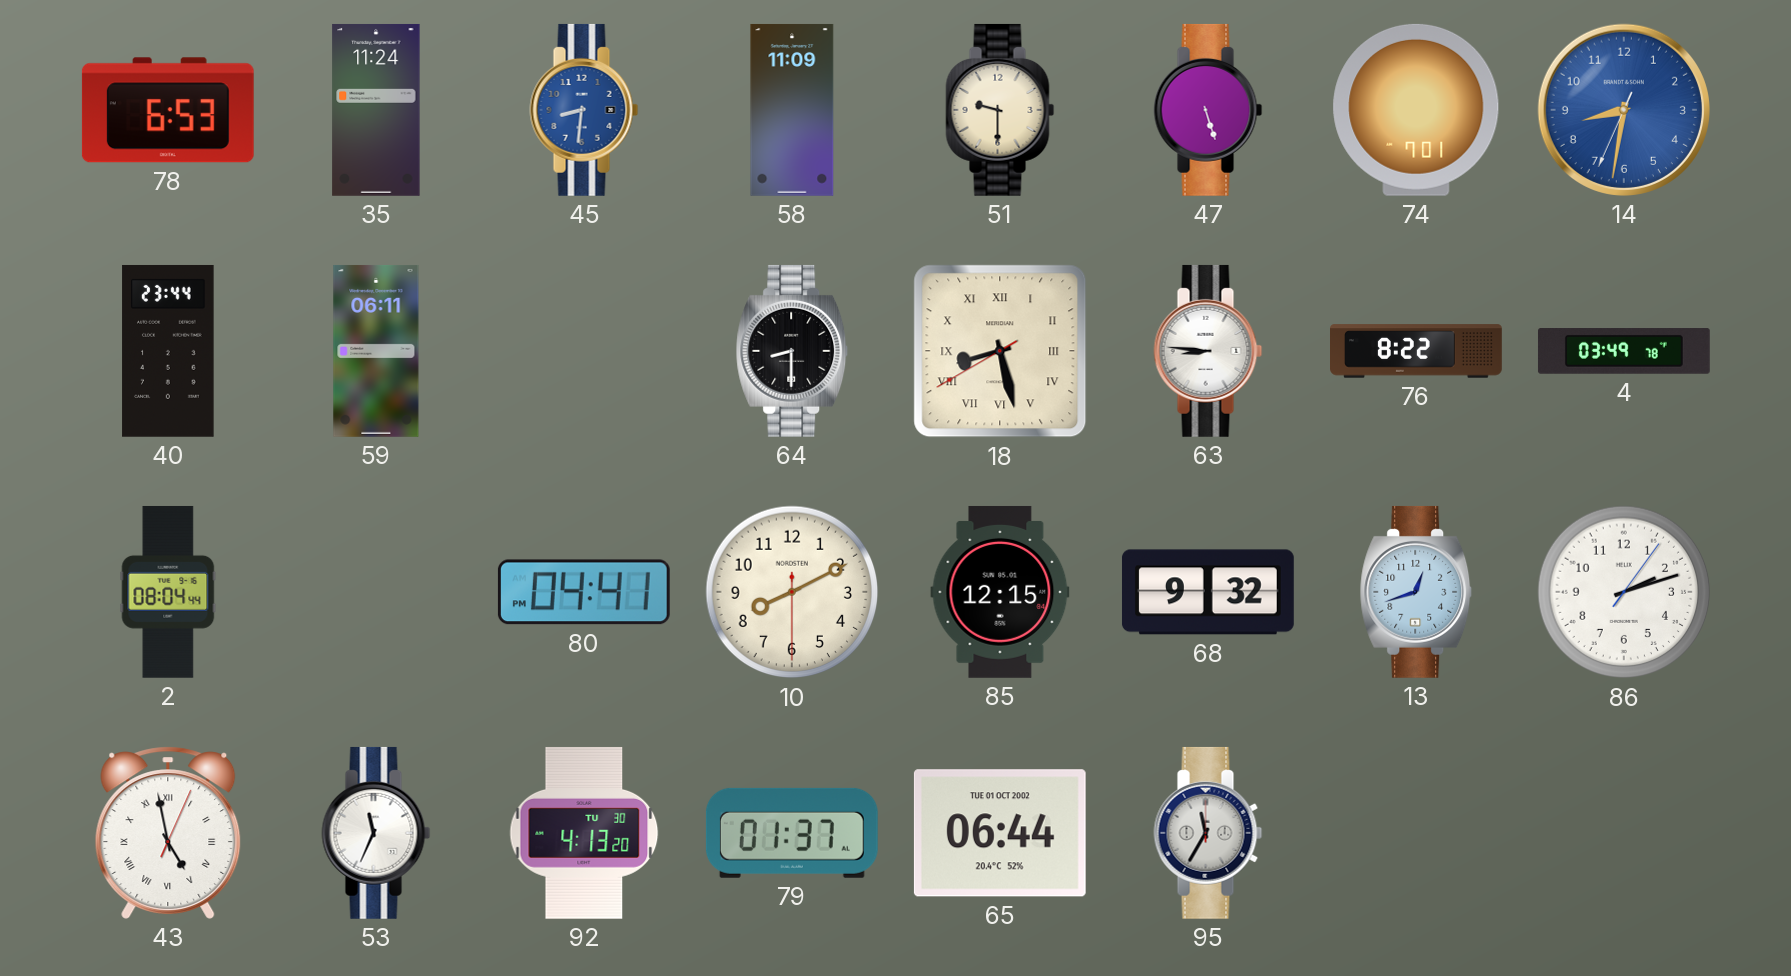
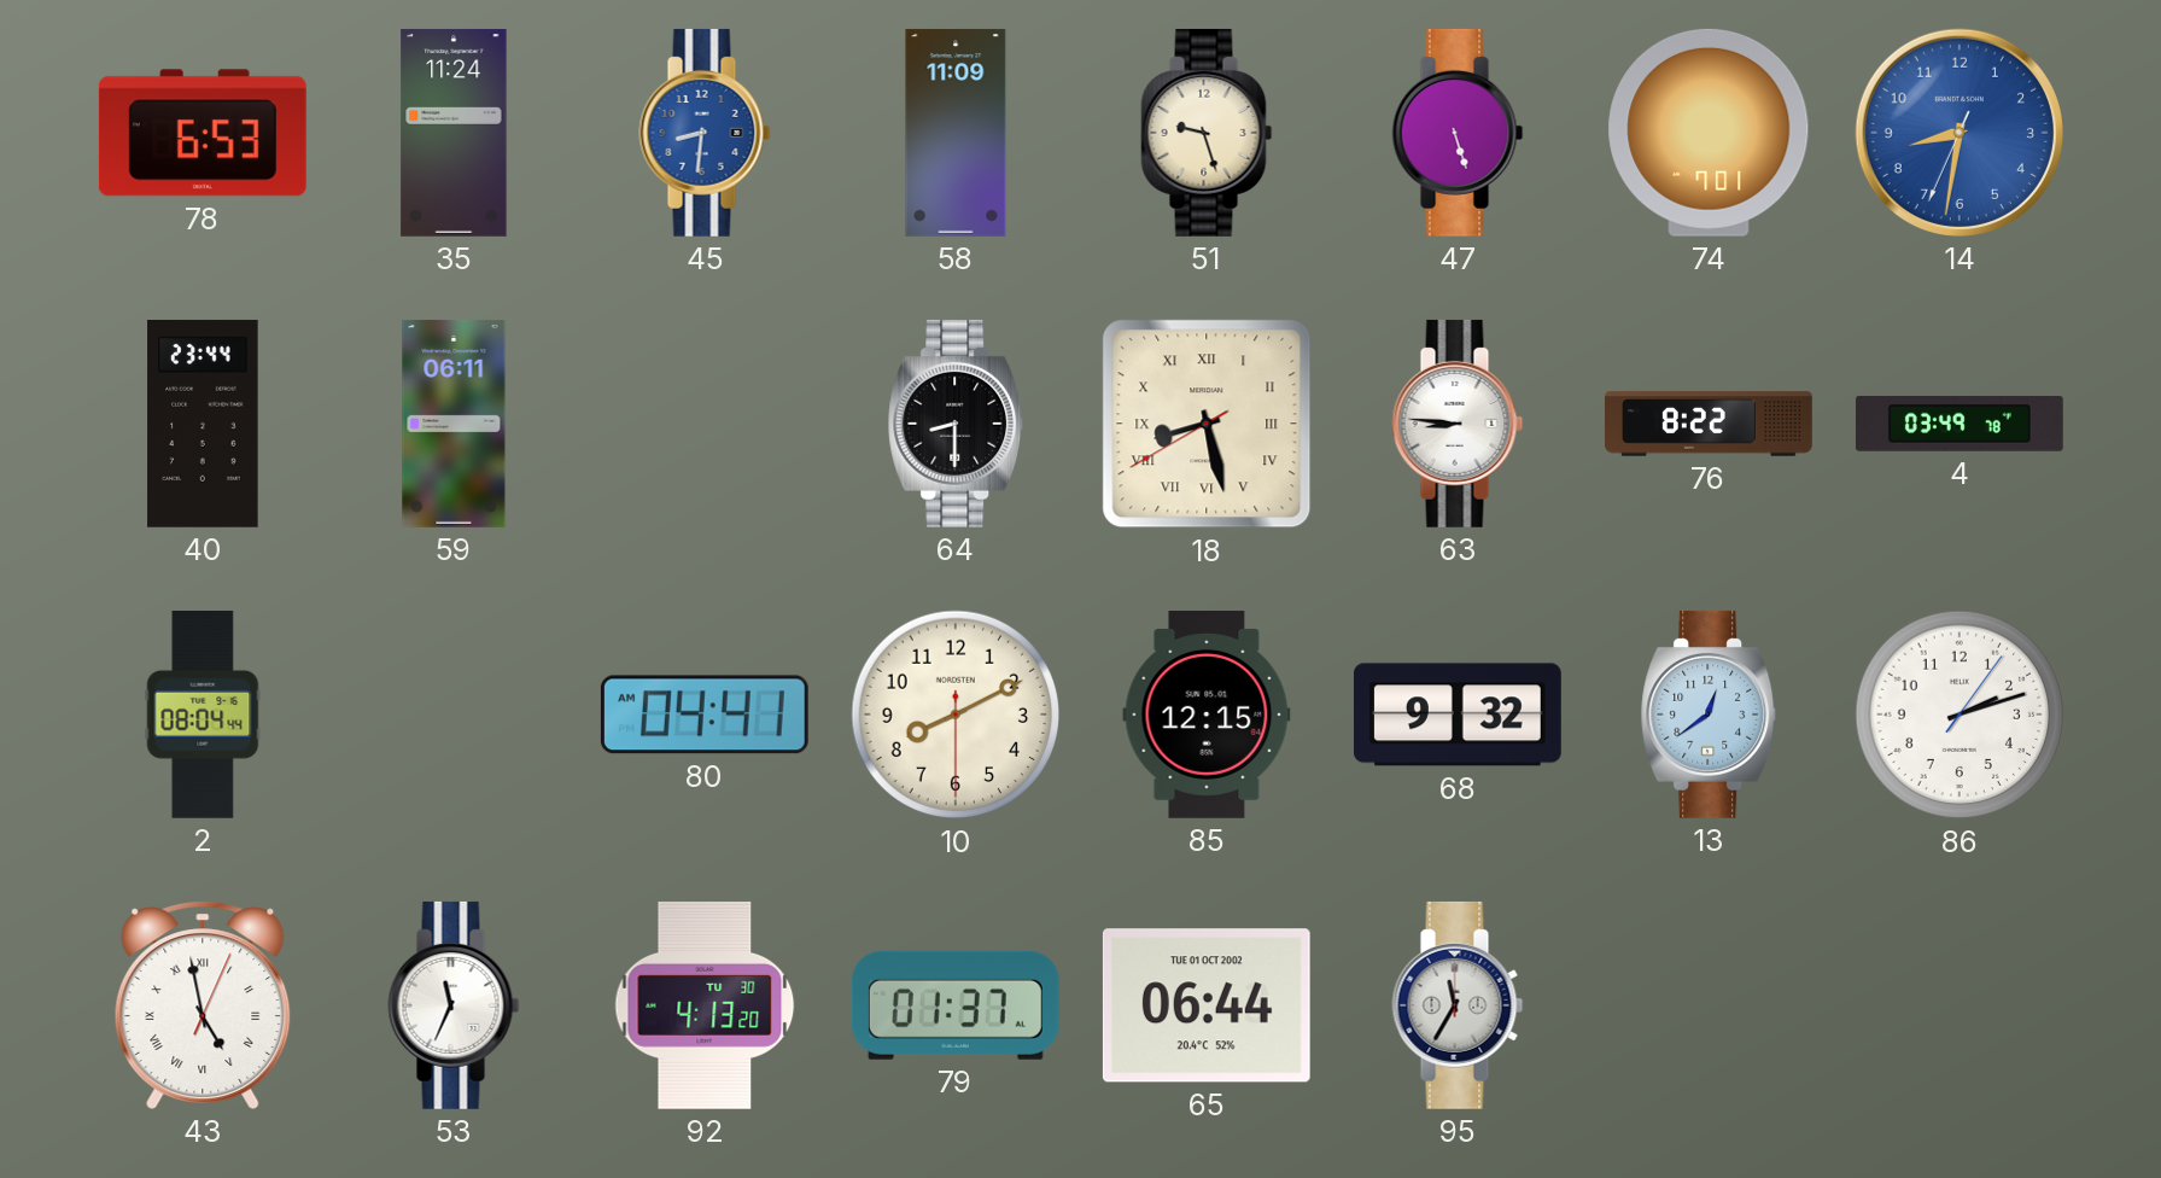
51: 9:30 -> 9:27
80: 04:41 PM -> 04:41 AM
13: 12:42 -> 12:39
